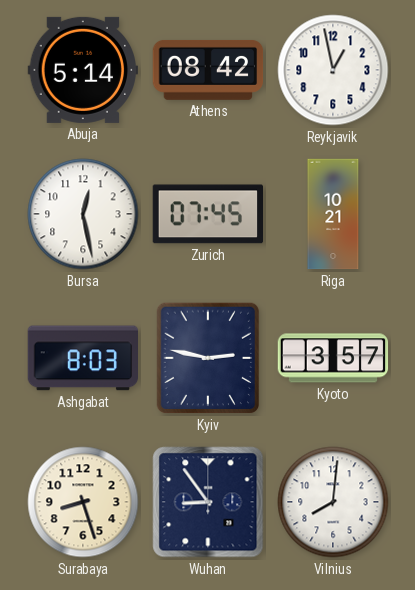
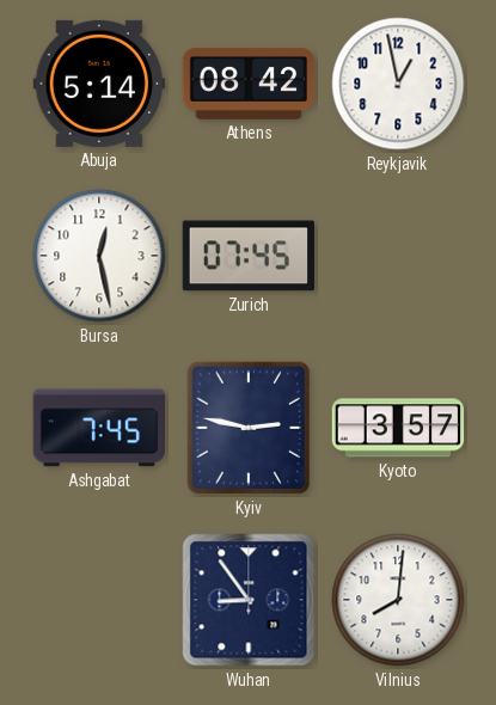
Riga: 10:21 -> none
Ashgabat: 8:03 -> 7:45
Surabaya: 8:27 -> none
